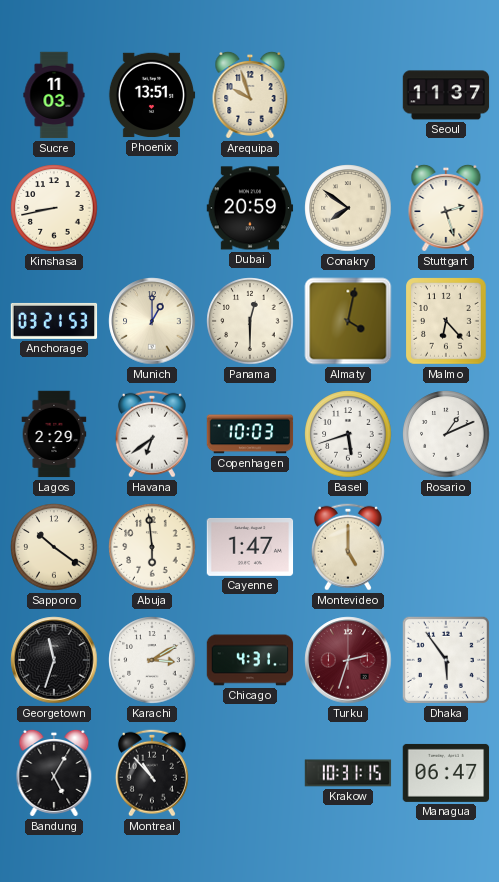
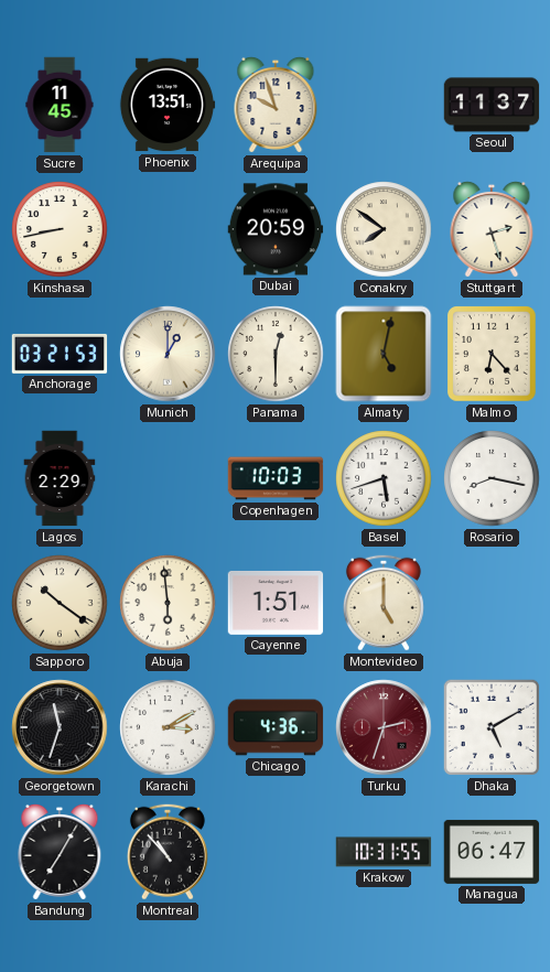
Sucre: 11:03 -> 11:45
Almaty: 4:02 -> 5:02
Havana: 6:39 -> none
Rosario: 1:11 -> 8:17
Cayenne: 1:47 -> 1:51
Chicago: 4:31 -> 4:36
Dhaka: 5:54 -> 5:10
Bandung: 5:05 -> 7:05
Krakow: 10:31:15 -> 10:31:55
